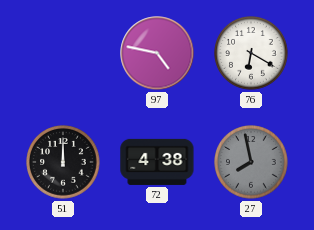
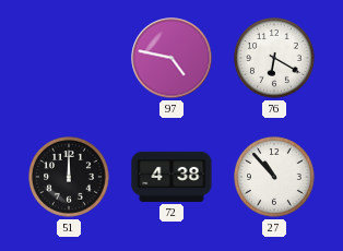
27: 7:58 -> 10:53
27 dial: grey -> white
